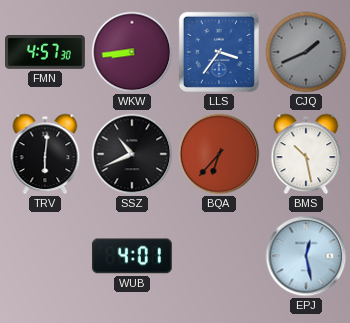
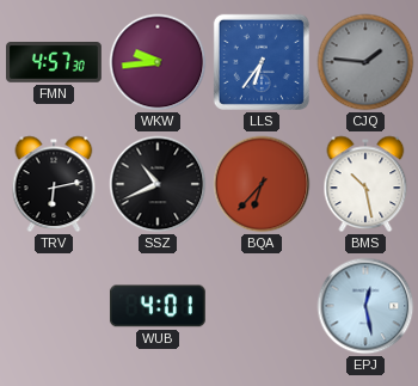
WKW: 8:44 -> 9:44
LLS: 3:36 -> 6:36
CJQ: 1:41 -> 1:46
TRV: 6:01 -> 6:13
